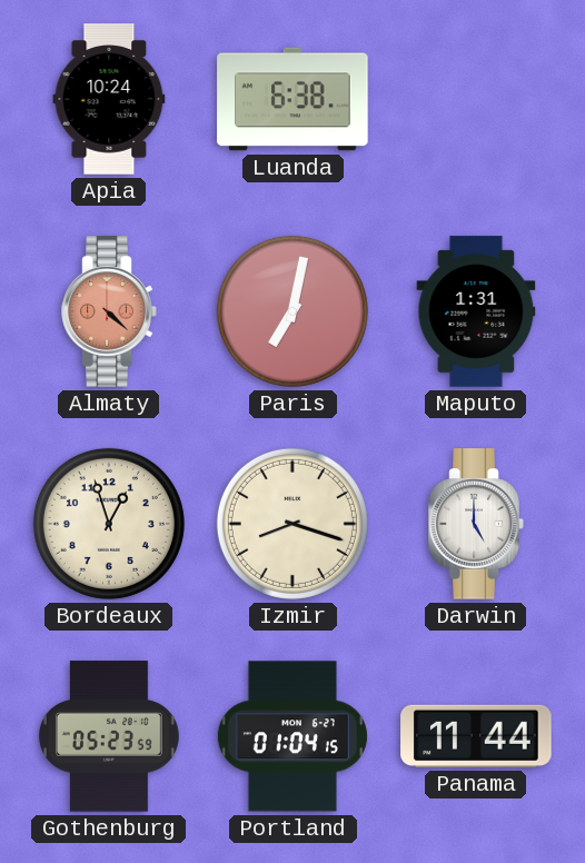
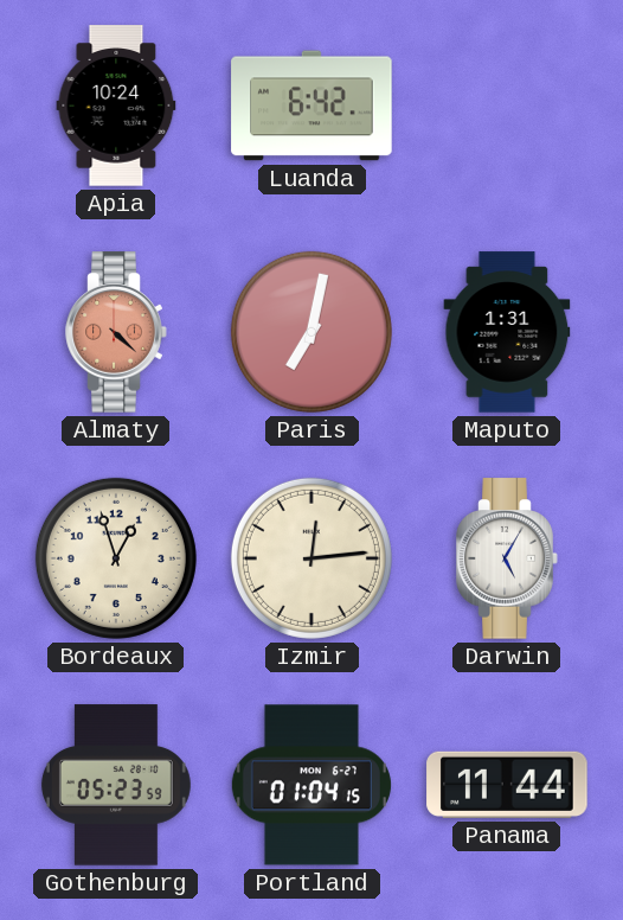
Luanda: 6:38 -> 6:42
Izmir: 8:18 -> 12:14
Darwin: 5:00 -> 5:05
